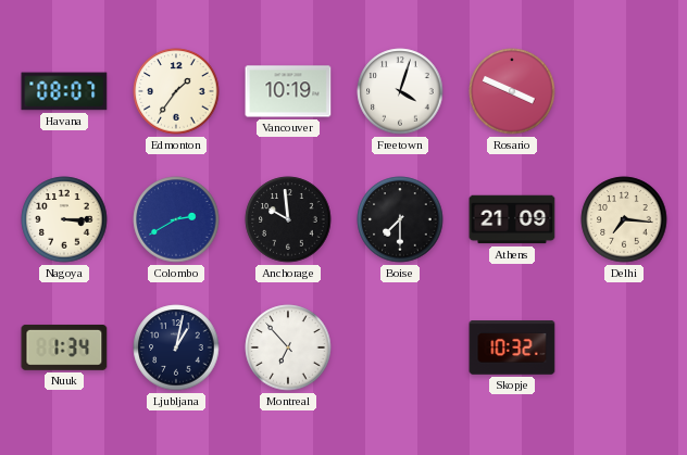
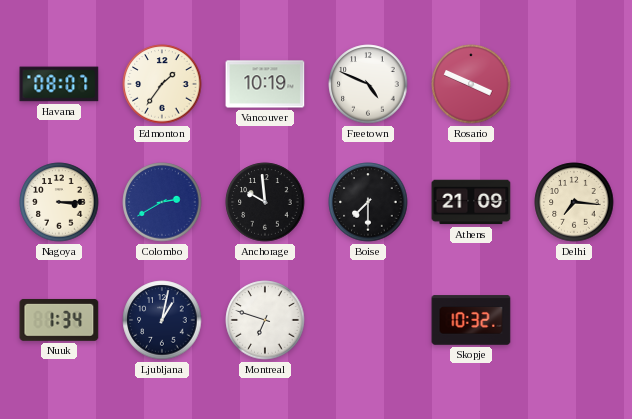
Freetown: 4:03 -> 4:49
Montreal: 6:53 -> 6:48
